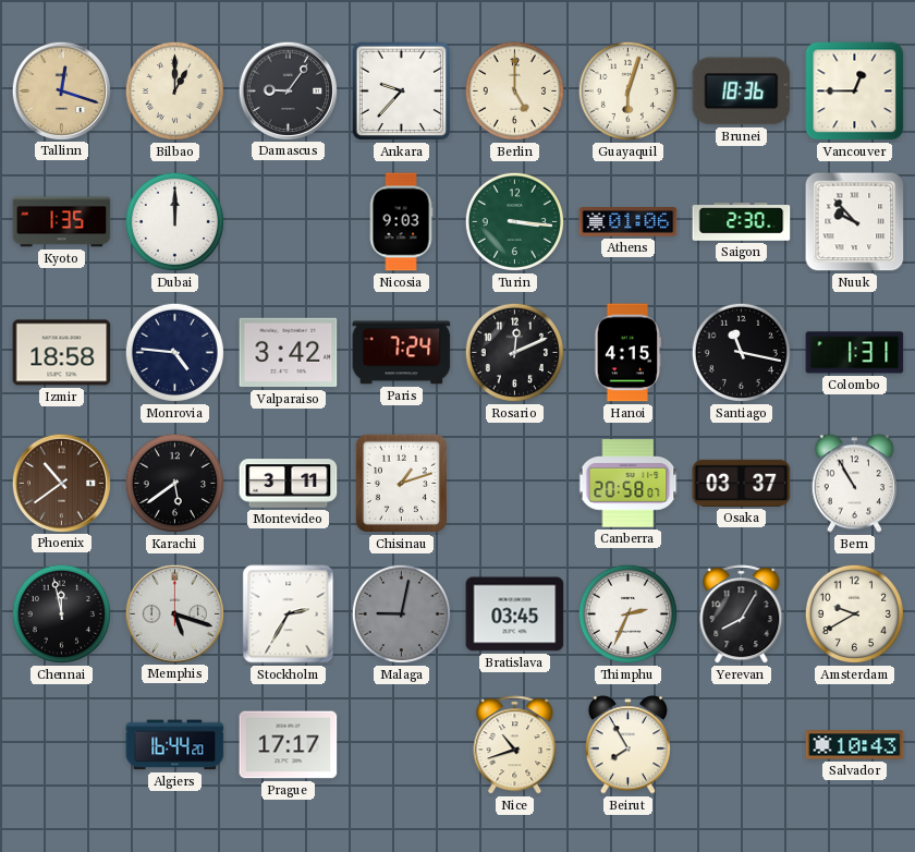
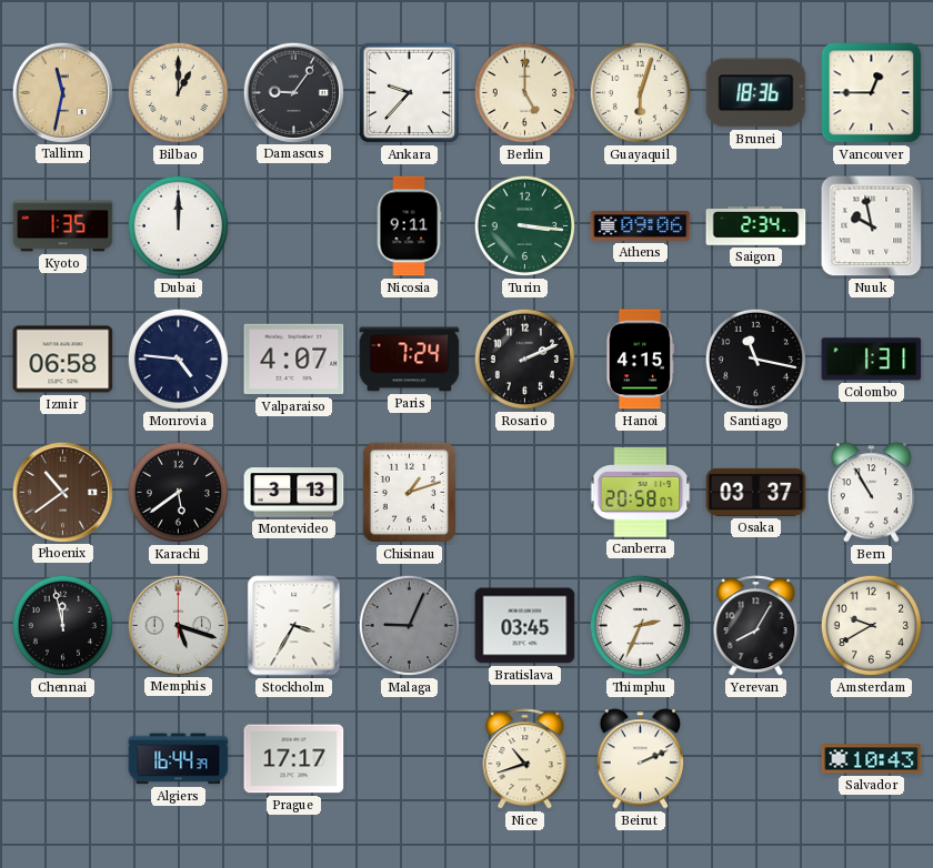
Tallinn: 12:18 -> 11:32
Nicosia: 9:03 -> 9:11
Athens: 01:06 -> 09:06
Saigon: 2:30 -> 2:34
Nuuk: 9:53 -> 9:58
Izmir: 18:58 -> 06:58
Valparaiso: 3:42 -> 4:07
Rosario: 12:11 -> 2:11
Montevideo: 3:11 -> 3:13
Stockholm: 2:35 -> 3:35
Malaga: 9:02 -> 9:04
Algiers: 16:44:20 -> 16:44:39
Beirut: 7:55 -> 2:11
